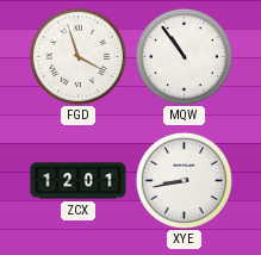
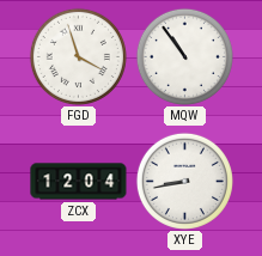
ZCX: 12:01 -> 12:04
